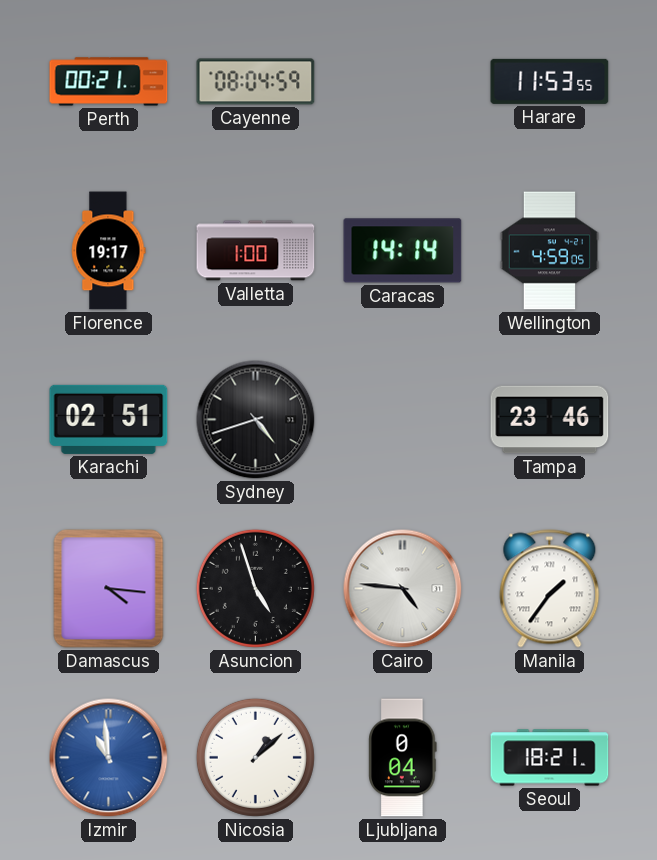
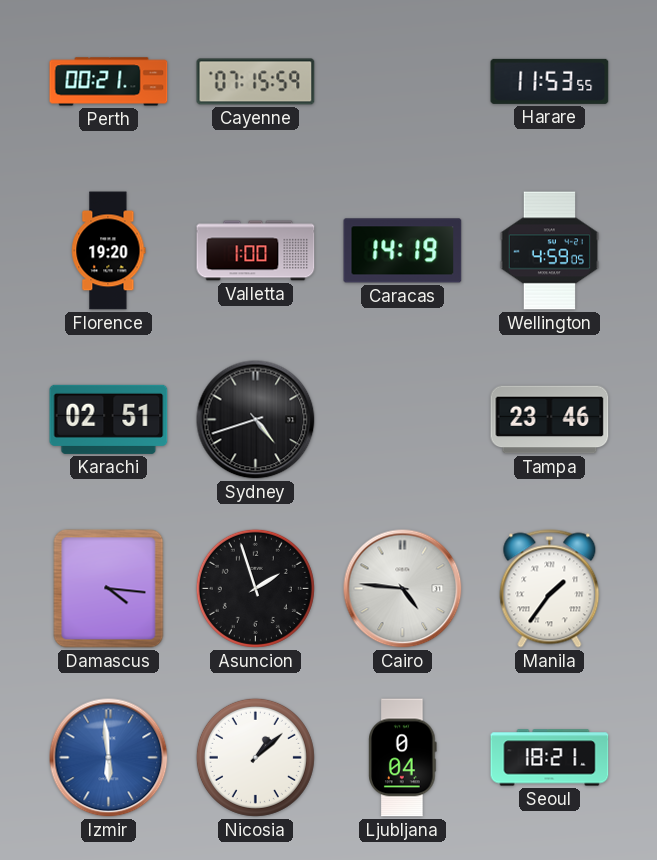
Cayenne: 08:04 -> 07:15
Florence: 19:17 -> 19:20
Caracas: 14:14 -> 14:19
Asuncion: 4:57 -> 1:57
Izmir: 10:59 -> 5:59
